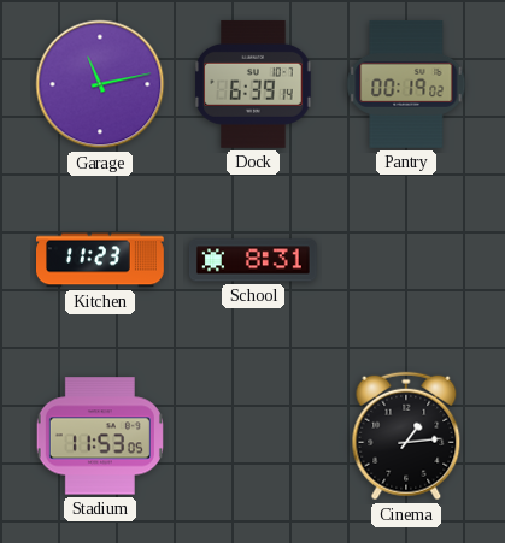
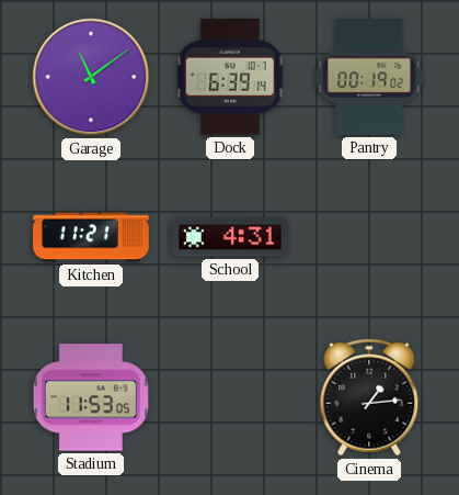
Garage: 11:13 -> 11:09
Kitchen: 11:23 -> 11:21
School: 8:31 -> 4:31
